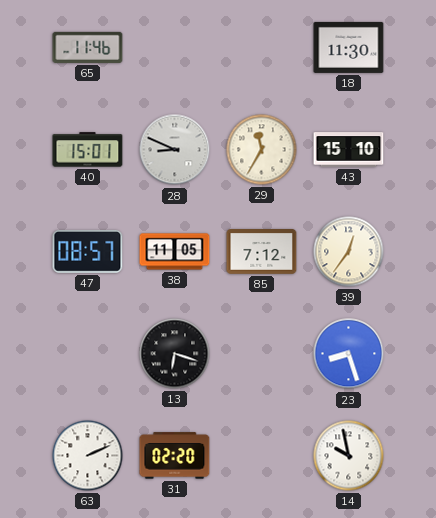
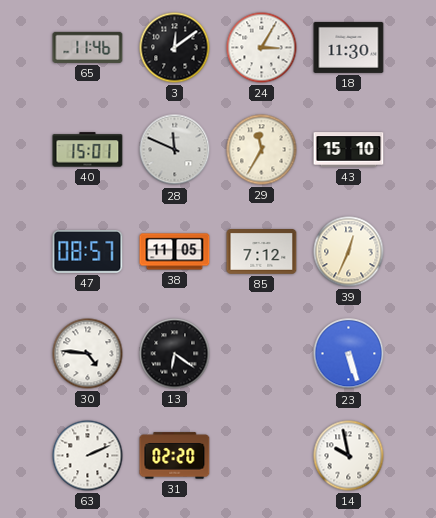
3: none -> 12:09
24: none -> 3:05
28: 8:49 -> 11:49
39: 12:36 -> 12:34
30: none -> 4:46
13: 6:18 -> 6:21
23: 8:27 -> 5:27
